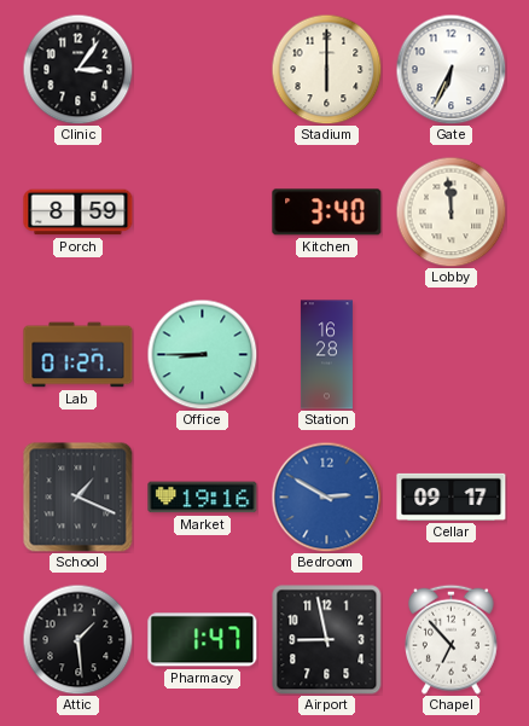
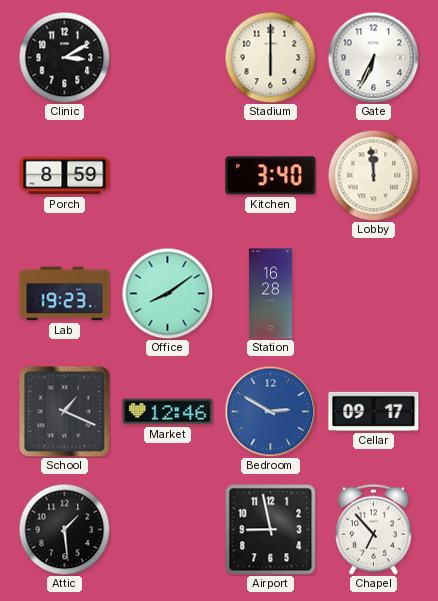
Clinic: 3:06 -> 3:10
Lab: 01:27 -> 19:23
Office: 8:45 -> 8:09
Market: 19:16 -> 12:46
Pharmacy: 1:47 -> none
